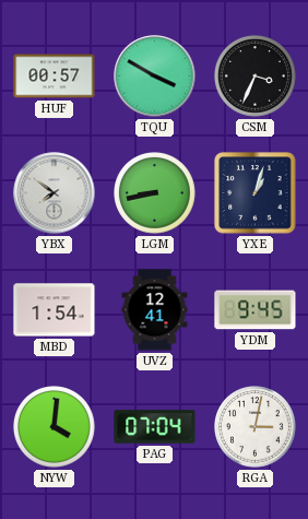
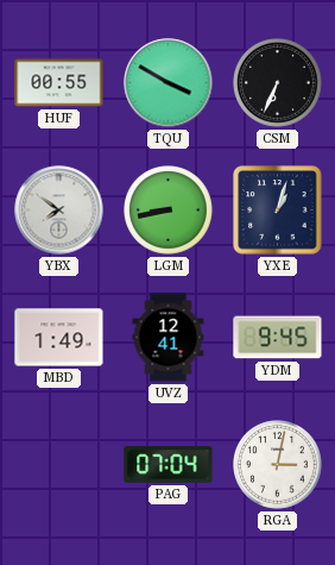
HUF: 00:57 -> 00:55
CSM: 3:34 -> 6:34
MBD: 1:54 -> 1:49
NYW: 4:01 -> none
